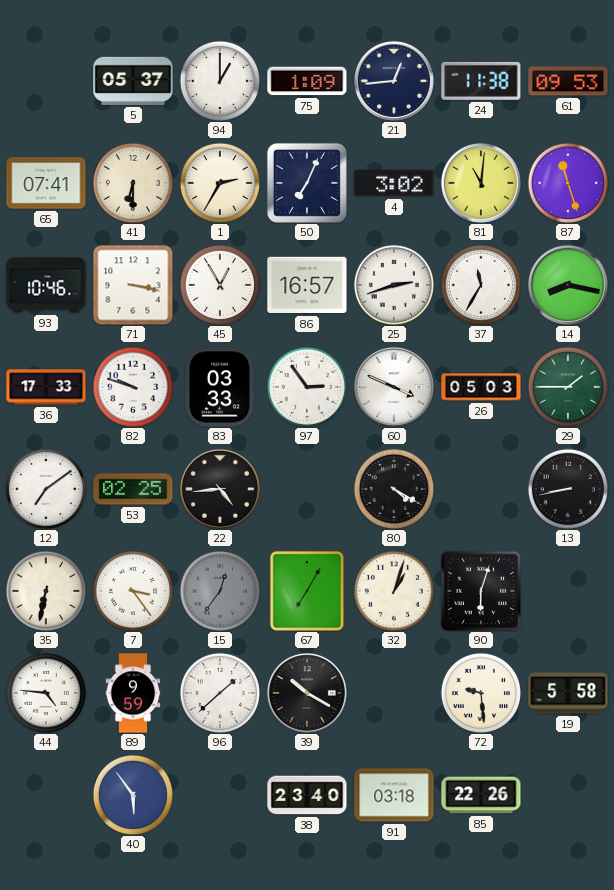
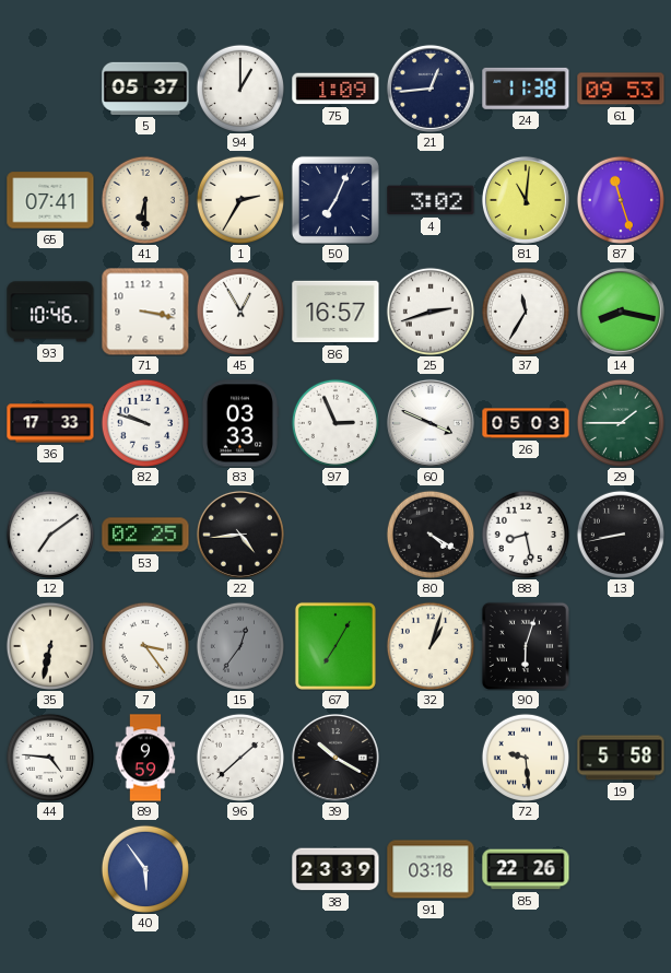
97: 2:54 -> 2:56
88: none -> 8:28
38: 23:40 -> 23:39
